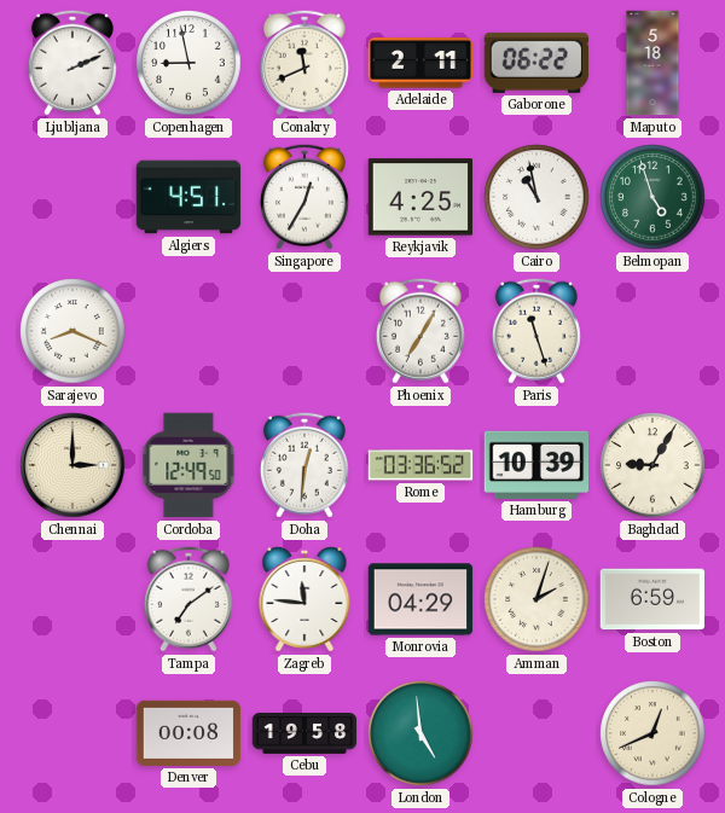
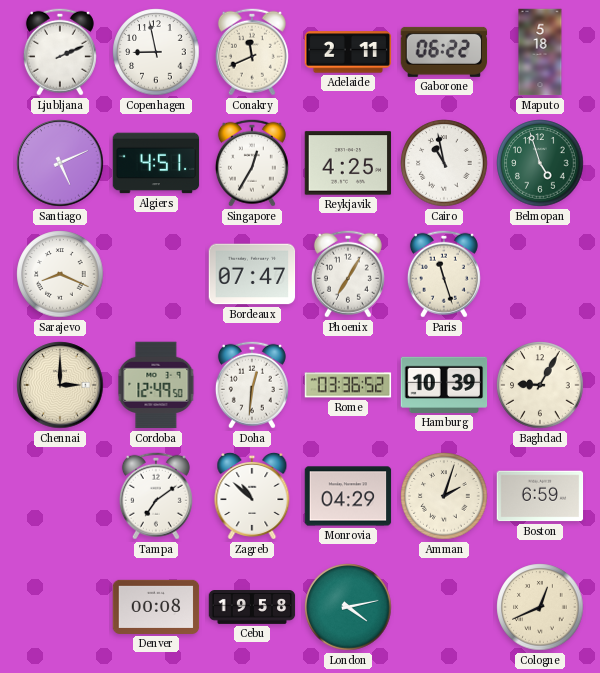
Santiago: none -> 5:11
Bordeaux: none -> 07:47
Zagreb: 11:46 -> 10:52
London: 4:59 -> 4:13
